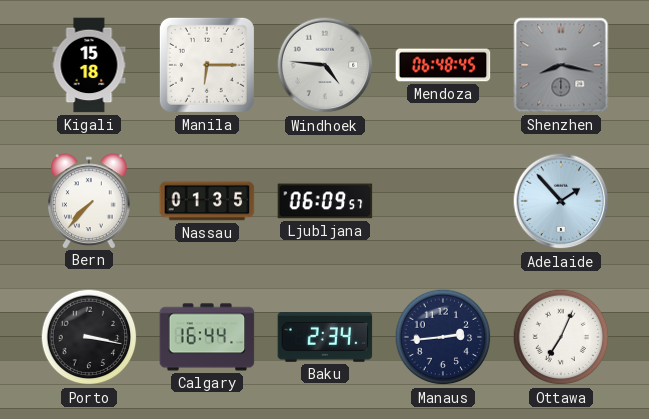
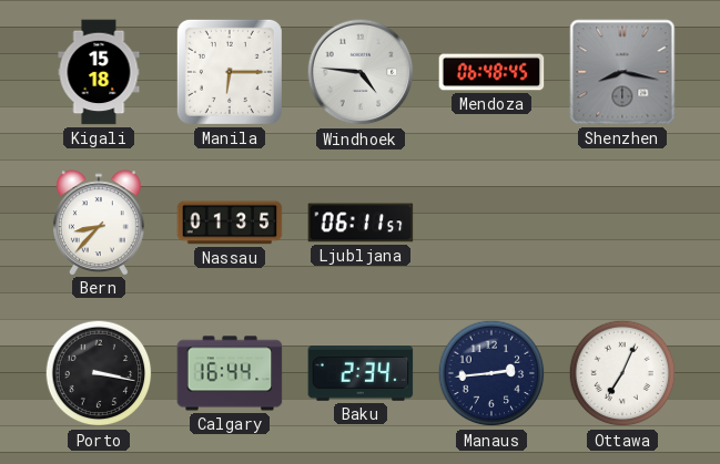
Bern: 7:37 -> 8:37
Ljubljana: 06:09 -> 06:11
Adelaide: 1:53 -> none
